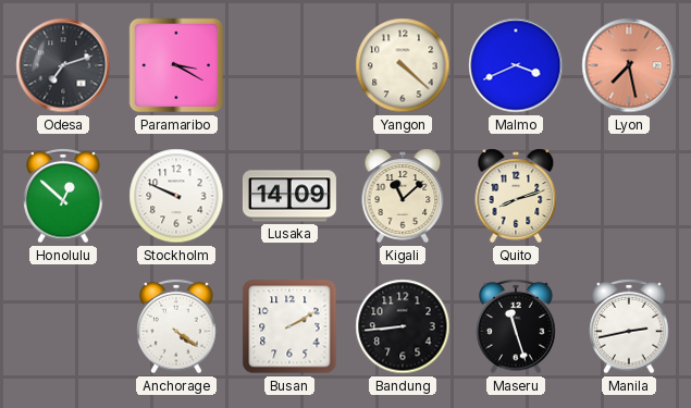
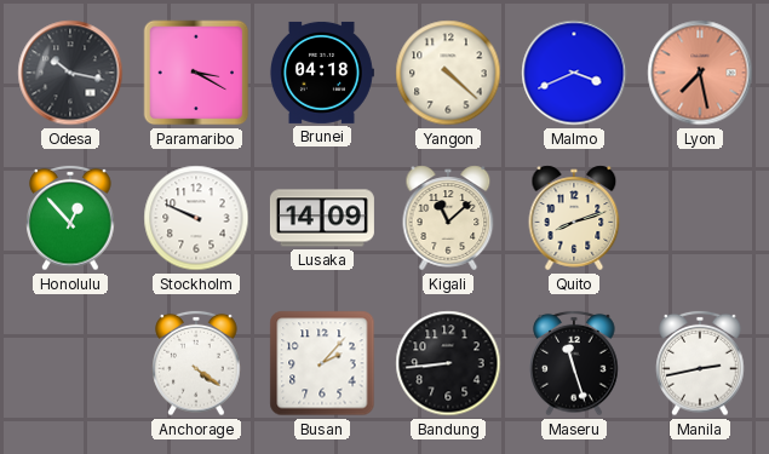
Odesa: 7:12 -> 10:17
Brunei: none -> 04:18
Honolulu: 12:52 -> 12:53
Busan: 2:10 -> 2:07
